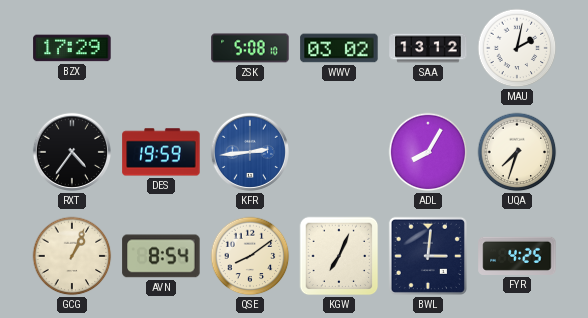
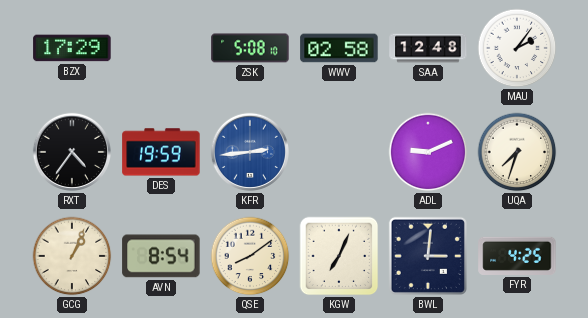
WWV: 03:02 -> 02:58
SAA: 13:12 -> 12:48
MAU: 2:02 -> 2:06
ADL: 8:05 -> 9:11
